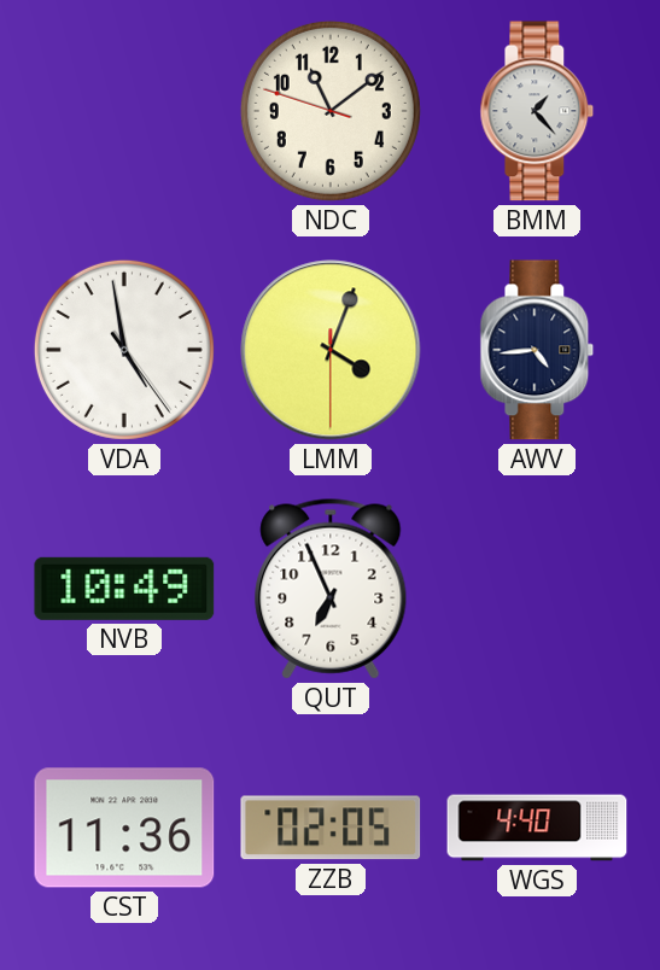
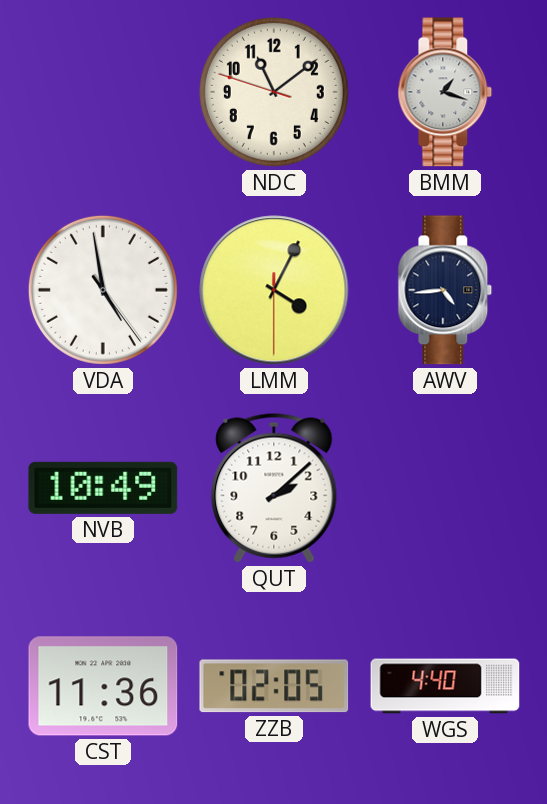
BMM: 1:23 -> 1:18
LMM: 4:03 -> 4:04
QUT: 6:56 -> 2:08
